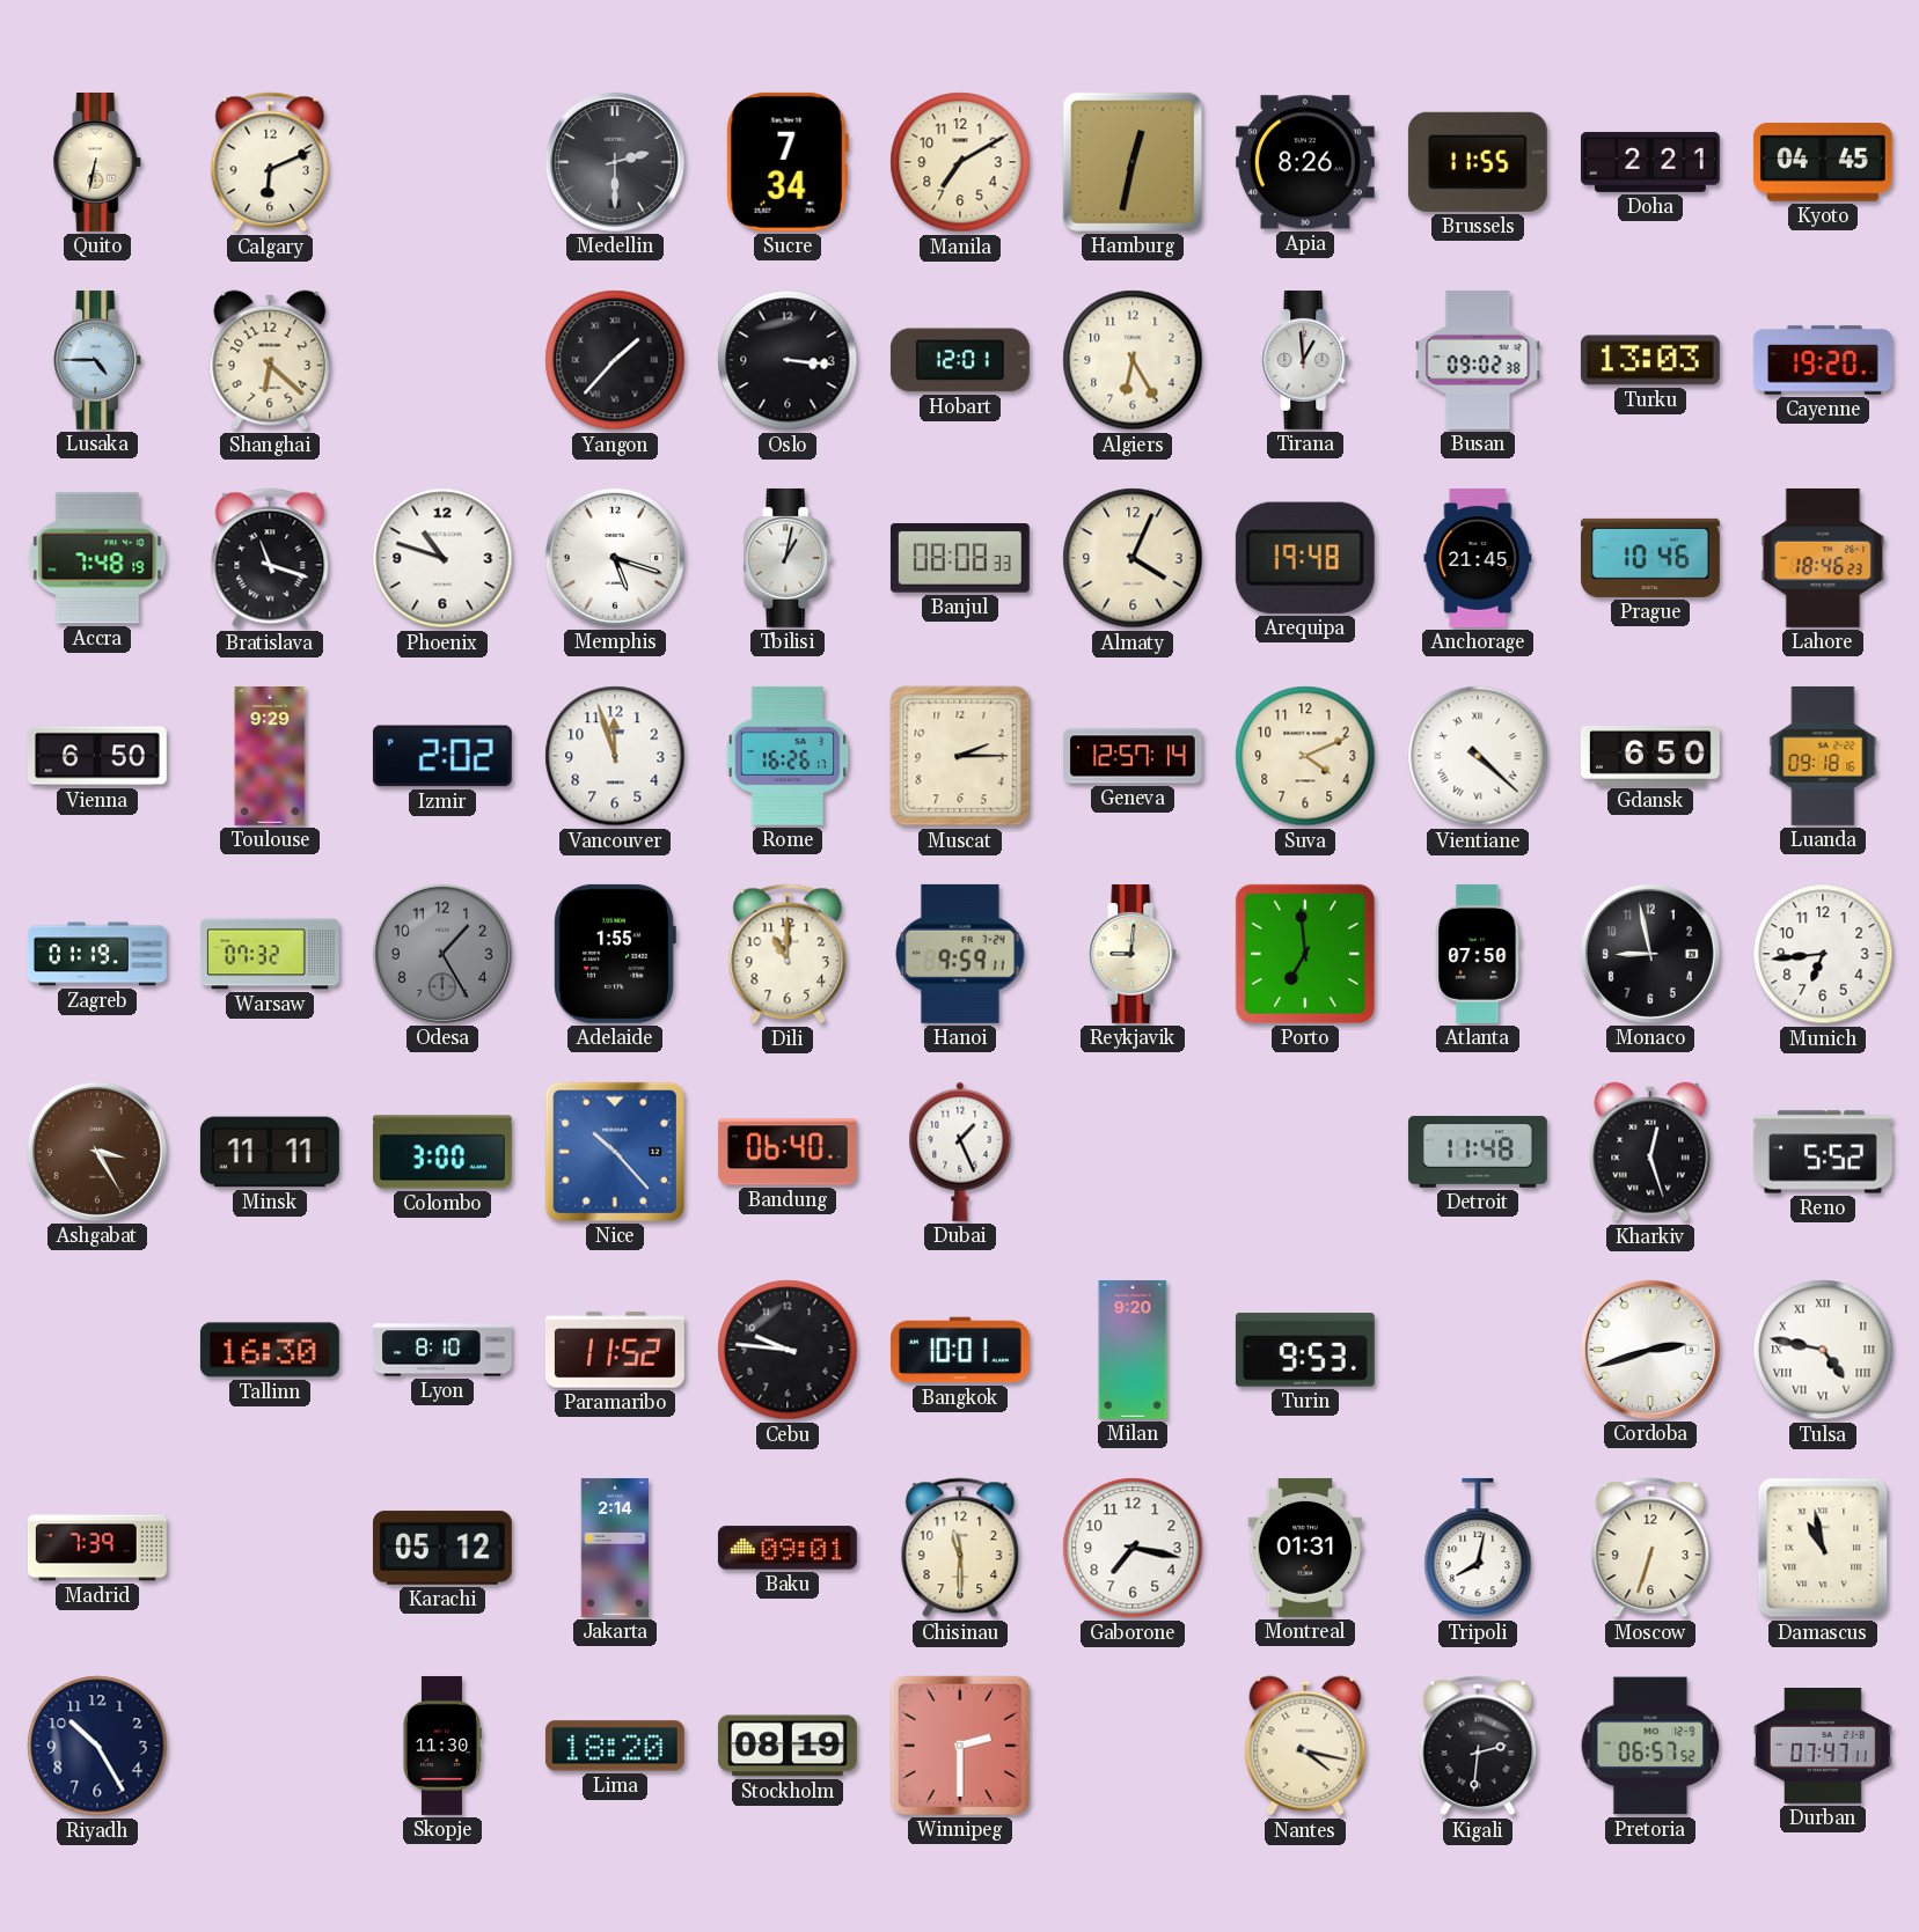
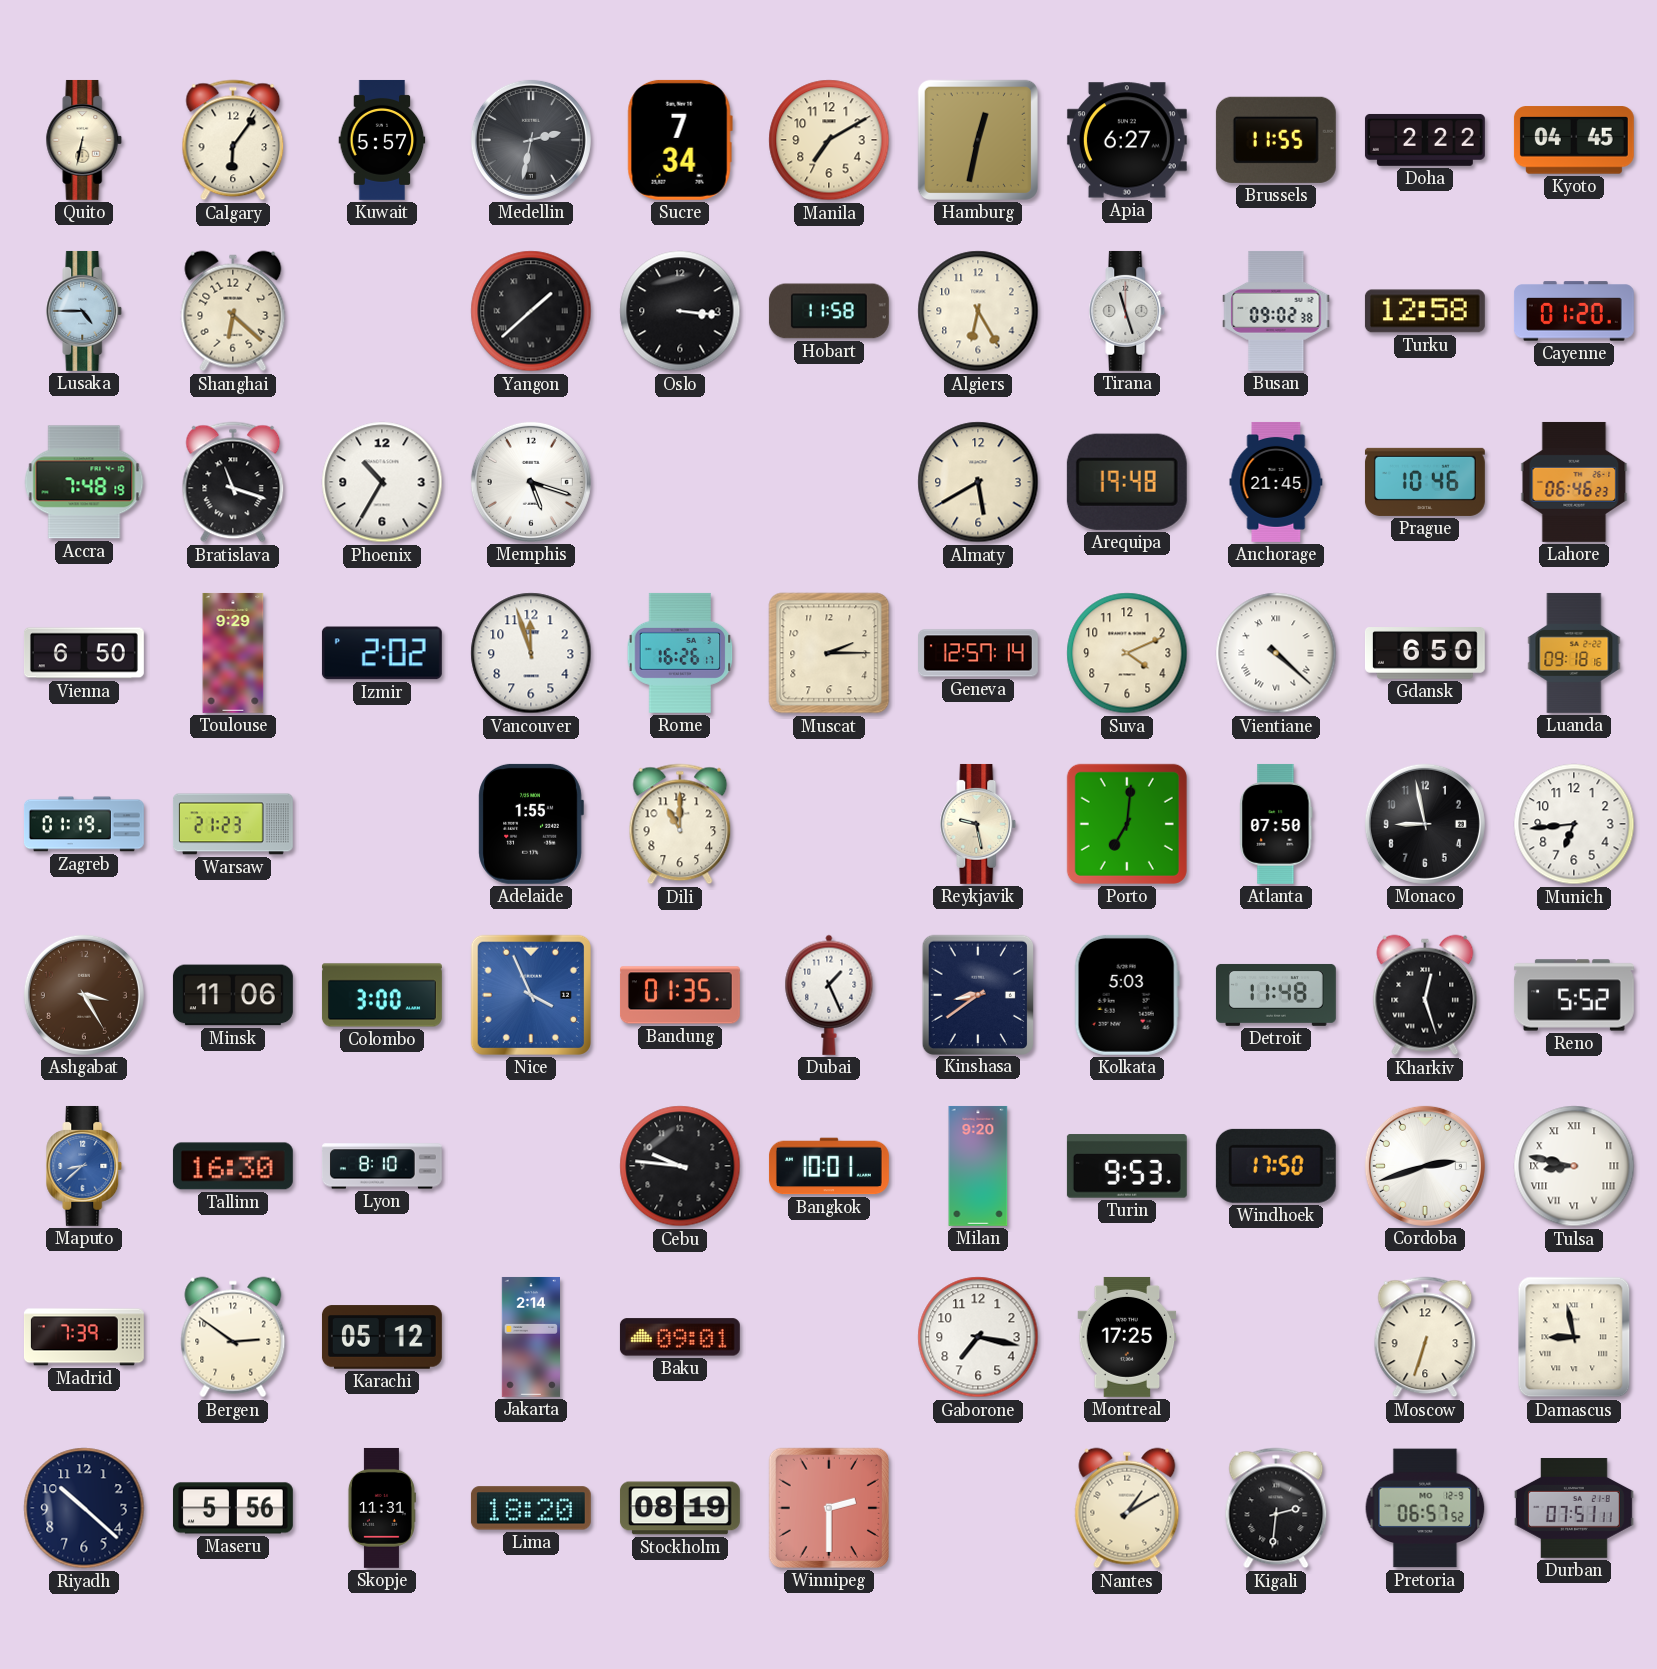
Calgary: 6:11 -> 6:06
Kuwait: none -> 5:57
Medellin: 2:30 -> 2:32
Apia: 8:26 -> 6:27
Doha: 2:21 -> 2:22
Yangon: 1:37 -> 1:38
Hobart: 12:01 -> 11:58
Tirana: 12:59 -> 11:27
Turku: 13:03 -> 12:58
Cayenne: 19:20 -> 01:20
Phoenix: 10:48 -> 10:35
Tbilisi: 1:02 -> none
Banjul: 08:08 -> none
Almaty: 4:04 -> 5:40
Lahore: 18:46 -> 06:46
Warsaw: 07:32 -> 21:23
Odesa: 1:25 -> none
Hanoi: 9:59 -> none
Reykjavik: 9:01 -> 9:28
Porto: 6:59 -> 7:01
Minsk: 11:11 -> 11:06
Nice: 10:23 -> 3:56
Bandung: 06:40 -> 01:35
Kinshasa: none -> 8:39
Kolkata: none -> 5:03
Maputo: none -> 8:38
Paramaribo: 11:52 -> none
Windhoek: none -> 17:50
Tulsa: 4:47 -> 8:47
Bergen: none -> 2:51
Chisinau: 11:30 -> none
Montreal: 01:31 -> 17:25
Tripoli: 8:02 -> none
Damascus: 10:58 -> 8:58
Riyadh: 10:25 -> 10:22
Maseru: none -> 5:56
Skopje: 11:30 -> 11:31
Nantes: 4:17 -> 1:10
Durban: 07:47 -> 07:51
